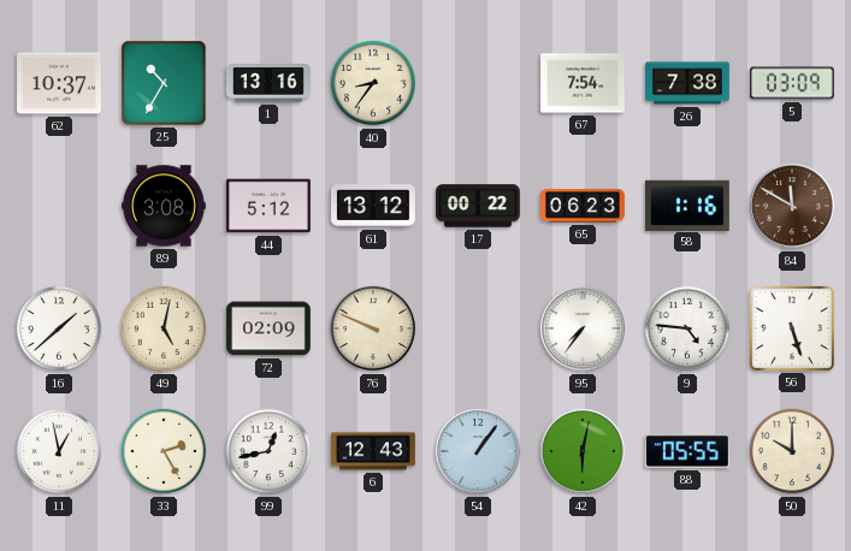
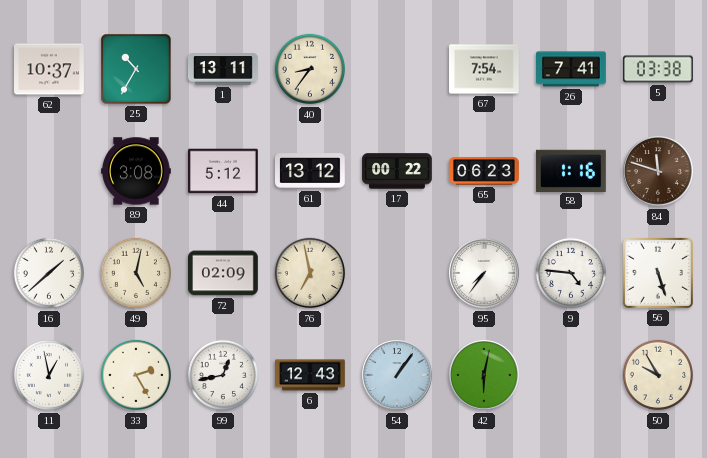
1: 13:16 -> 13:11
26: 7:38 -> 7:41
5: 03:09 -> 03:38
84: 11:50 -> 11:48
76: 9:49 -> 6:58
88: 05:55 -> none
50: 10:00 -> 9:55
